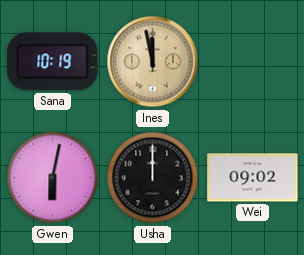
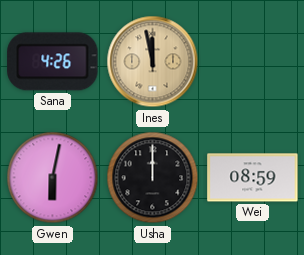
Sana: 10:19 -> 4:26
Wei: 09:02 -> 08:59
